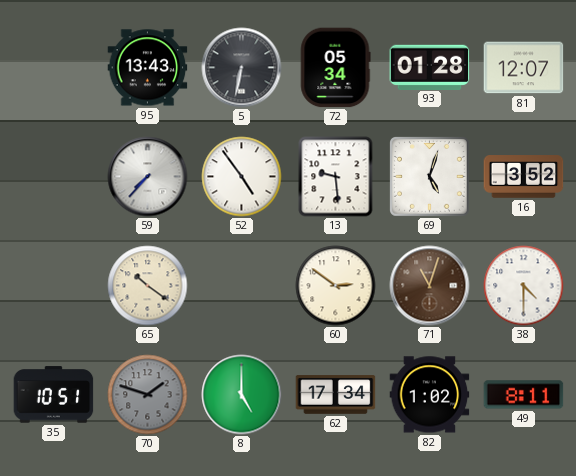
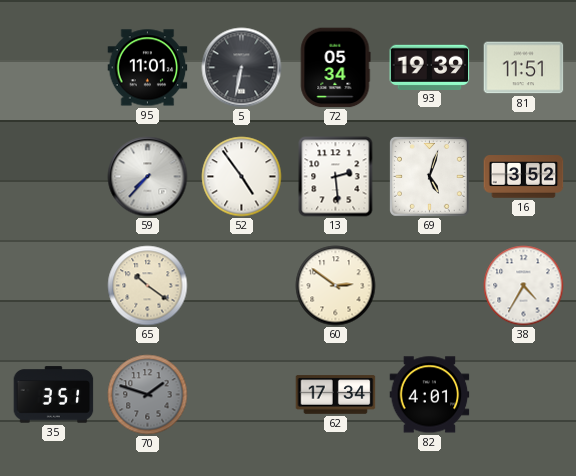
95: 13:43 -> 11:01
93: 01:28 -> 19:39
81: 12:07 -> 11:51
13: 9:29 -> 2:29
71: 11:03 -> none
38: 4:30 -> 4:35
35: 10:51 -> 3:51
8: 5:00 -> none
82: 1:02 -> 4:01
49: 8:11 -> none
